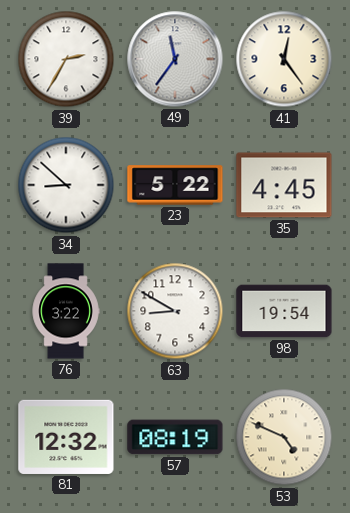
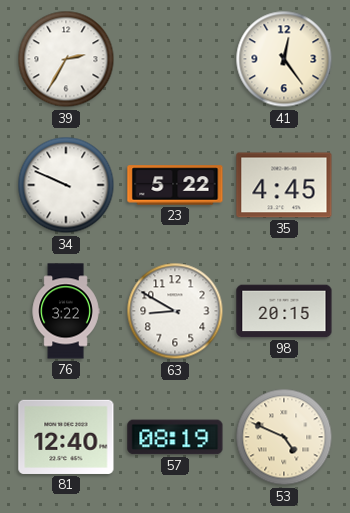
49: 11:36 -> none
34: 8:52 -> 9:49
98: 19:54 -> 20:15
81: 12:32 -> 12:40
